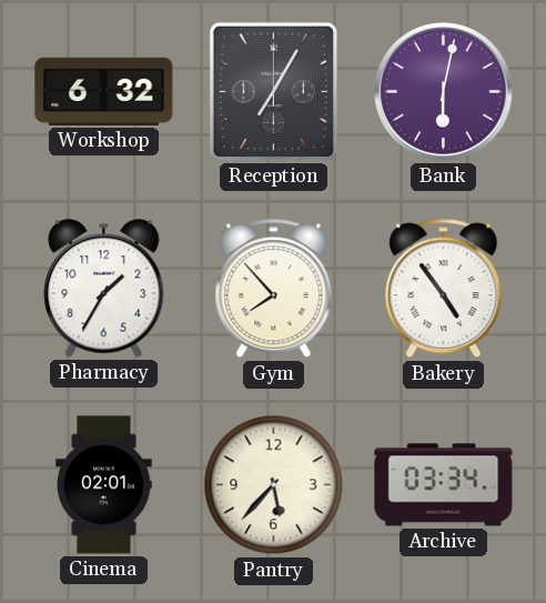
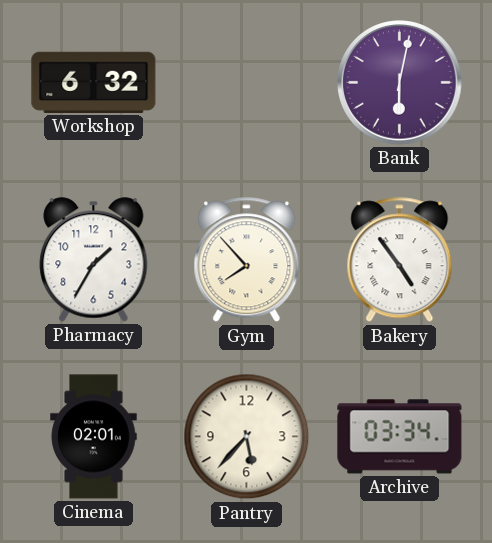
Reception: 7:05 -> none
